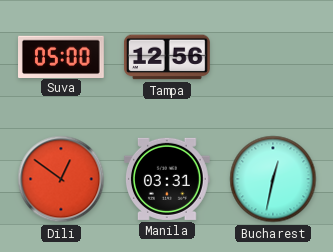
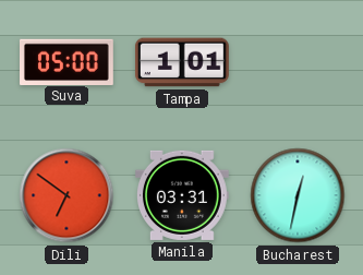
Tampa: 12:56 -> 1:01
Dili: 12:51 -> 6:51
